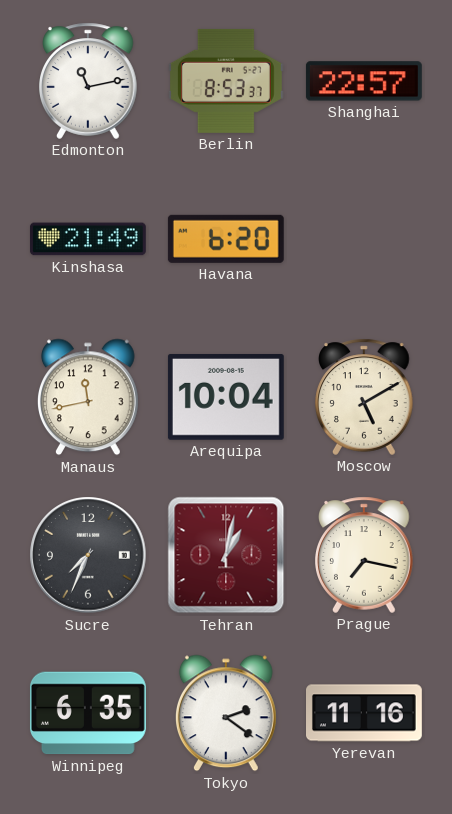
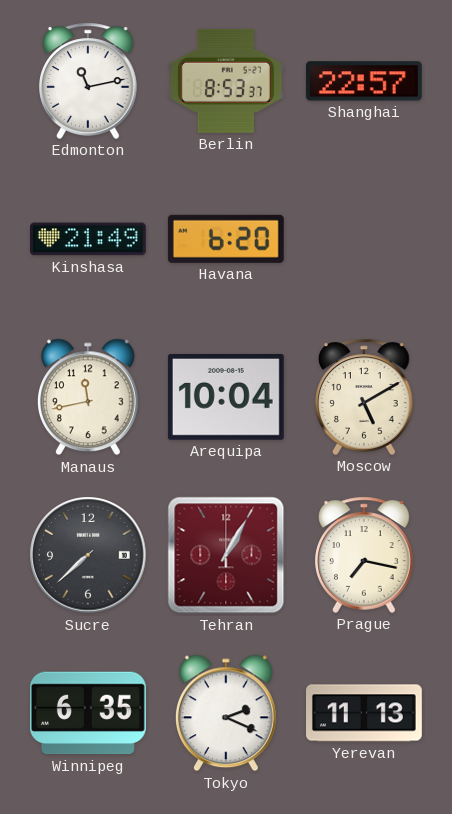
Sucre: 7:34 -> 7:38
Tehran: 1:02 -> 1:05
Tokyo: 2:21 -> 2:19
Yerevan: 11:16 -> 11:13
